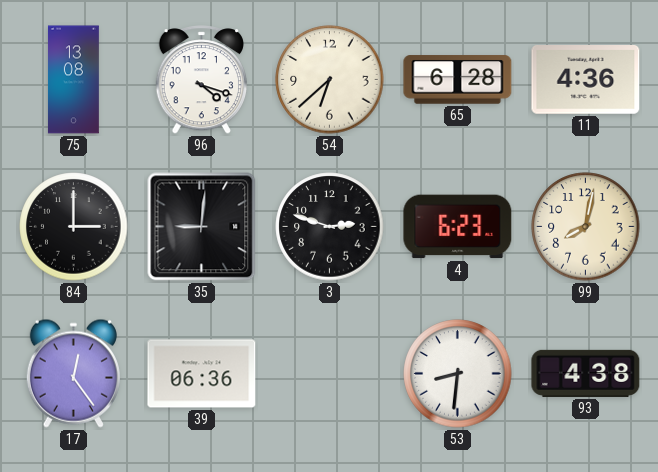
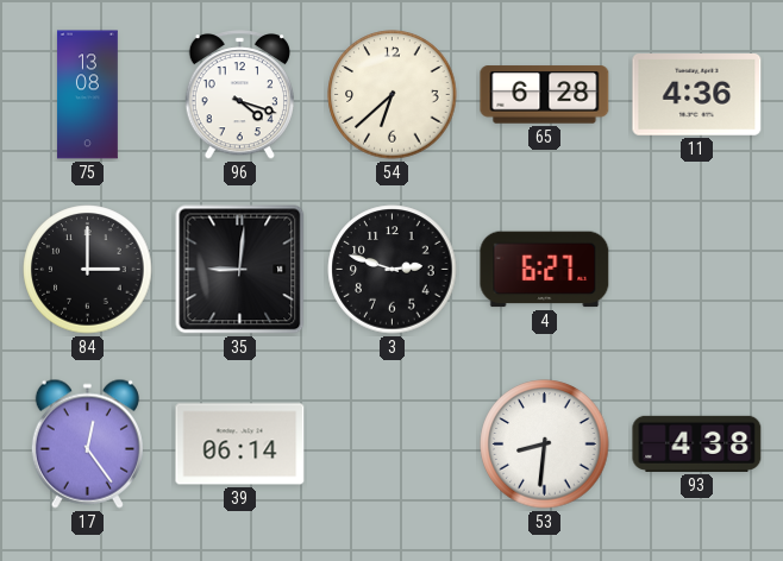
4: 6:23 -> 6:27
99: 8:02 -> none
39: 06:36 -> 06:14
